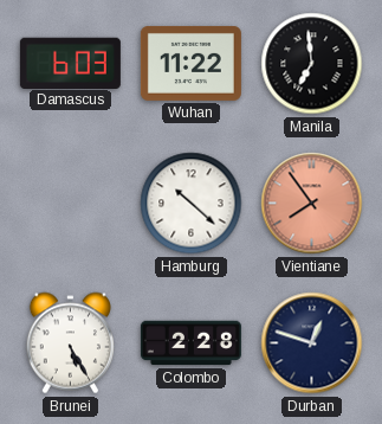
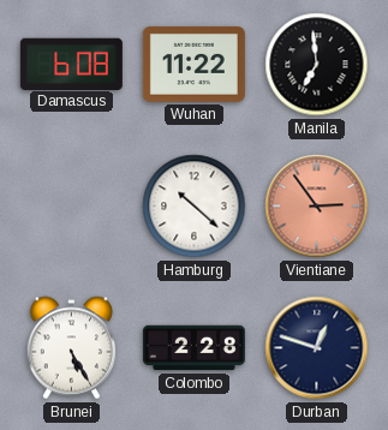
Damascus: 6:03 -> 6:08
Vientiane: 7:54 -> 2:54
